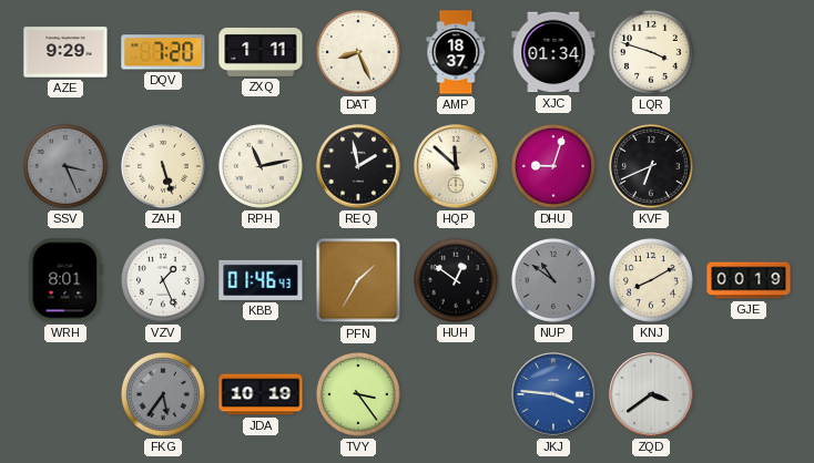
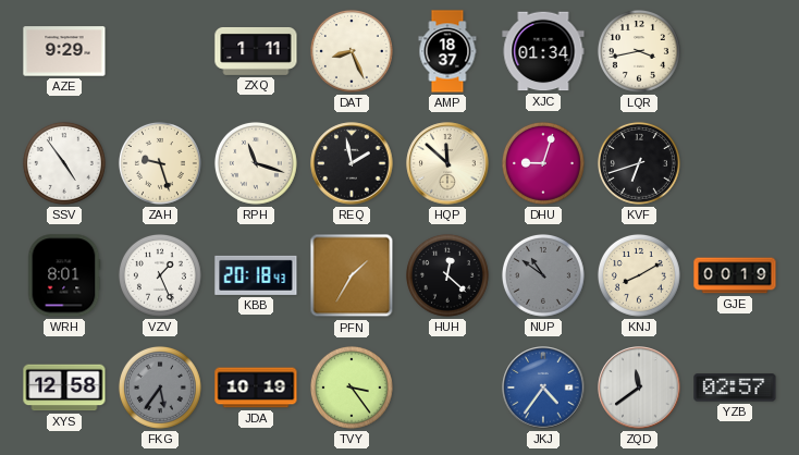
DQV: 7:20 -> none
LQR: 3:48 -> 3:43
SSV: 3:26 -> 4:54
SSV dial: grey -> white
ZAH: 5:27 -> 9:27
RPH: 11:13 -> 11:18
KVF: 6:41 -> 6:42
KBB: 01:46 -> 20:18
HUH: 12:51 -> 12:22
XYS: none -> 12:58
JKJ: 3:46 -> 4:36
ZQD: 3:39 -> 11:39
YZB: none -> 02:57
